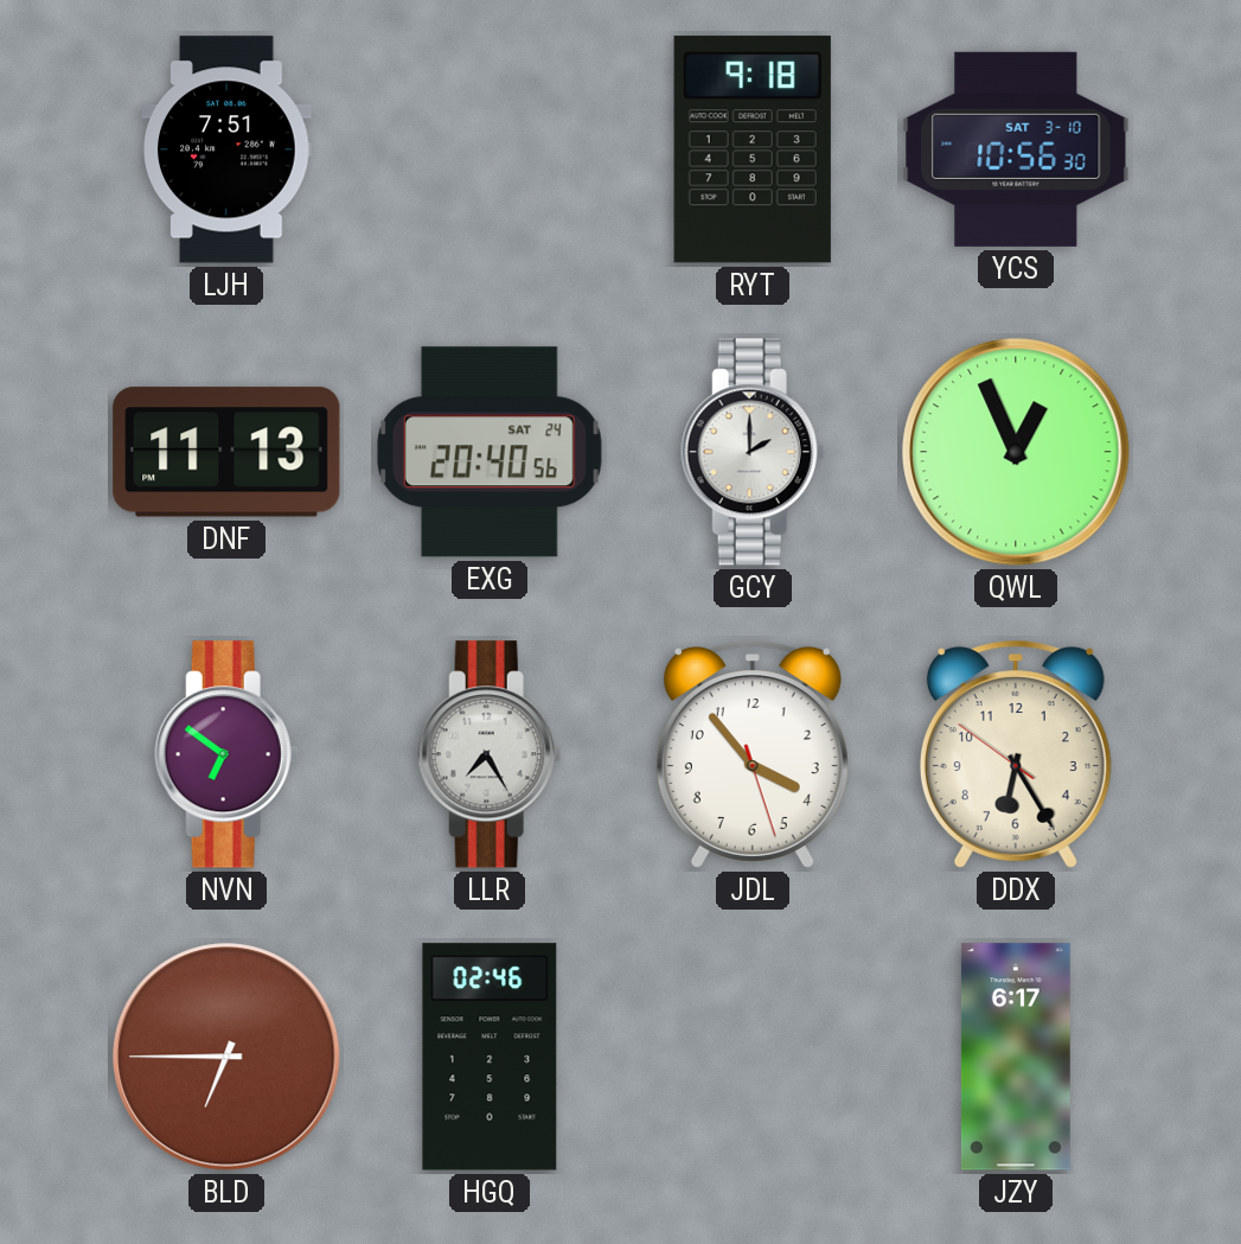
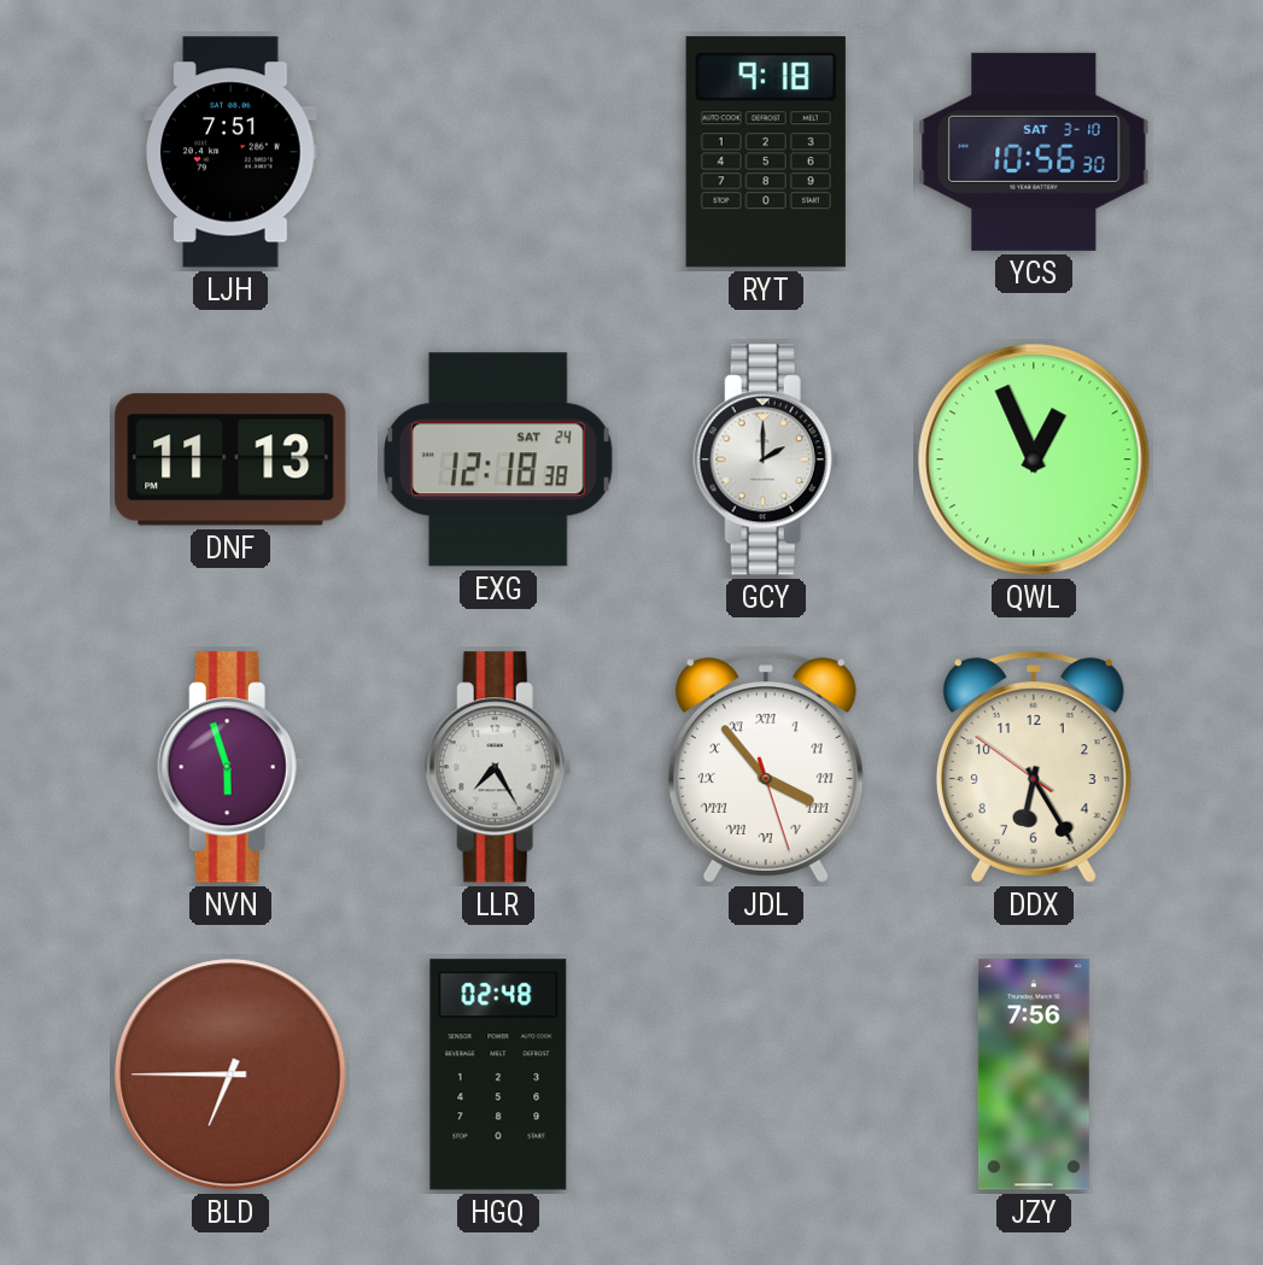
EXG: 20:40 -> 12:18
NVN: 6:51 -> 5:57
JDL numerals: Arabic -> Roman
HGQ: 02:46 -> 02:48
JZY: 6:17 -> 7:56
